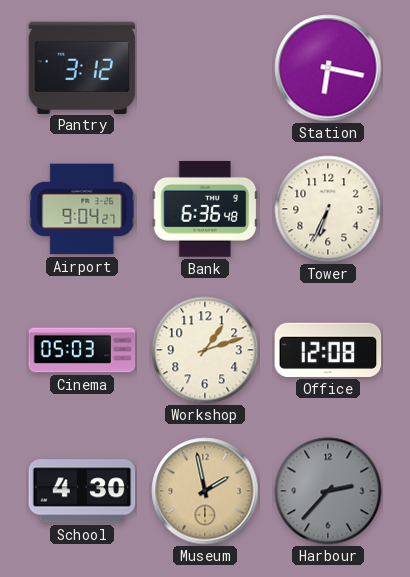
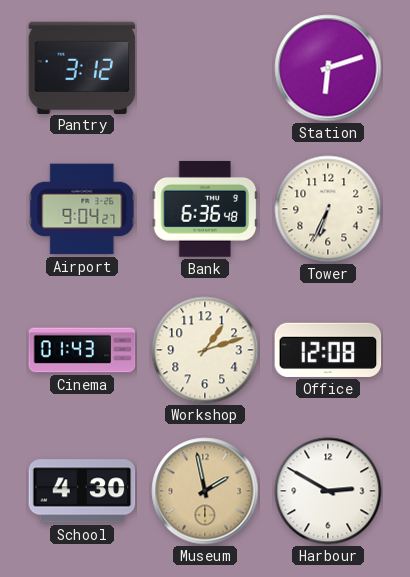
Station: 6:17 -> 6:12
Cinema: 05:03 -> 01:43
Harbour: 2:37 -> 2:50
Harbour dial: grey -> white
